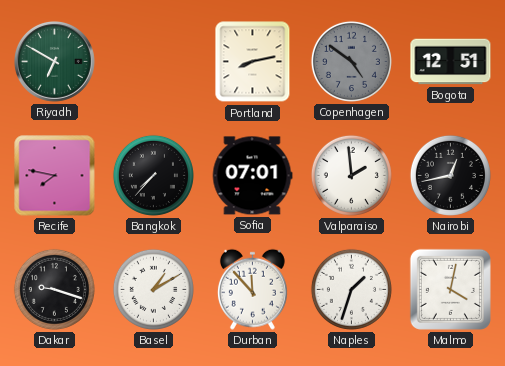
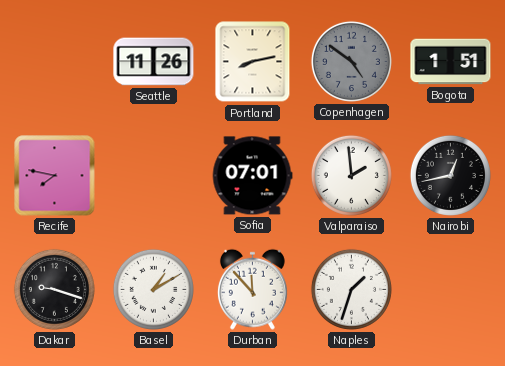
Riyadh: 6:50 -> none
Seattle: none -> 11:26
Bogota: 12:51 -> 1:51
Bangkok: 7:37 -> none
Malmo: 4:02 -> none
